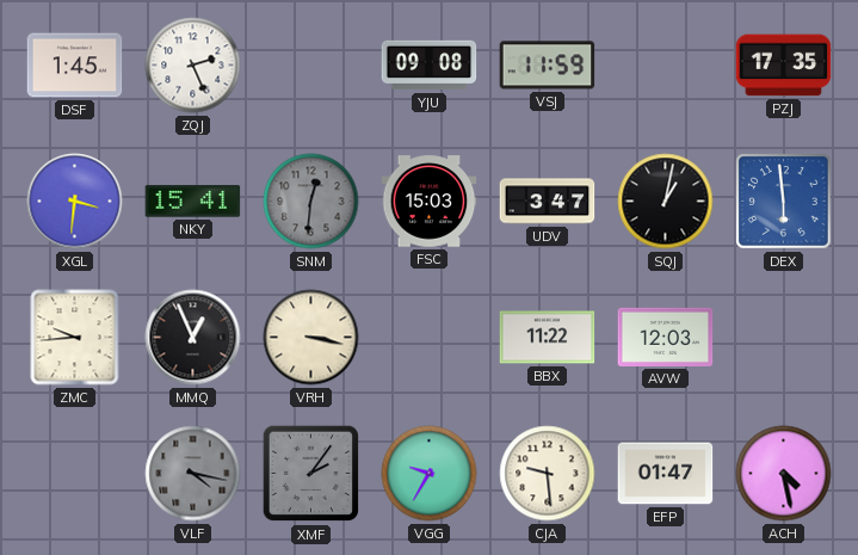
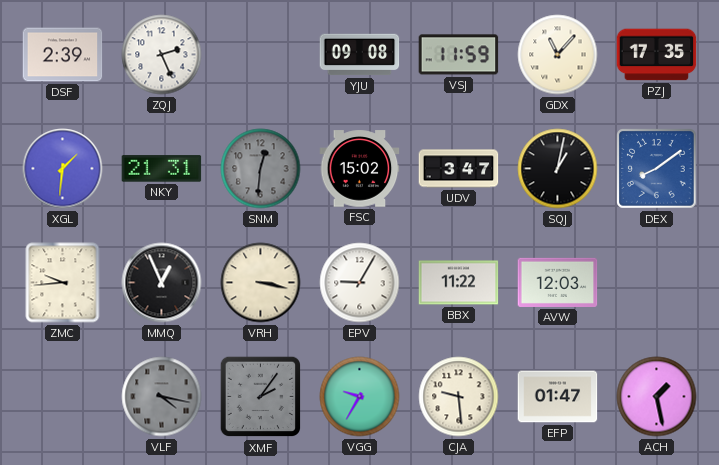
DSF: 1:45 -> 2:39
GDX: none -> 11:07
XGL: 3:31 -> 1:31
NKY: 15:41 -> 21:31
FSC: 15:03 -> 15:02
DEX: 5:59 -> 8:09
EPV: none -> 9:05
ACH: 4:28 -> 1:28
